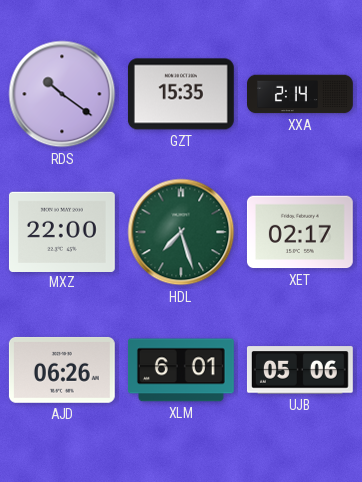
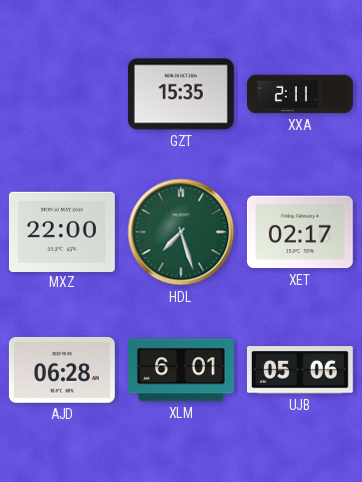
RDS: 10:21 -> none
XXA: 2:14 -> 2:11
AJD: 06:26 -> 06:28
